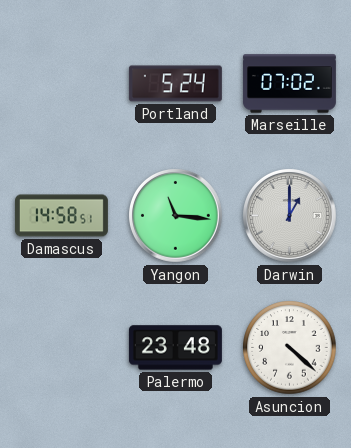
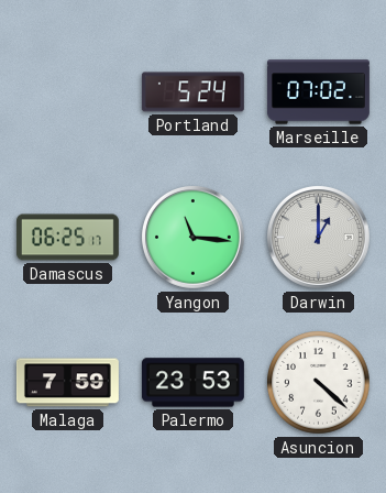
Damascus: 14:58 -> 06:25
Malaga: none -> 7:59
Palermo: 23:48 -> 23:53
